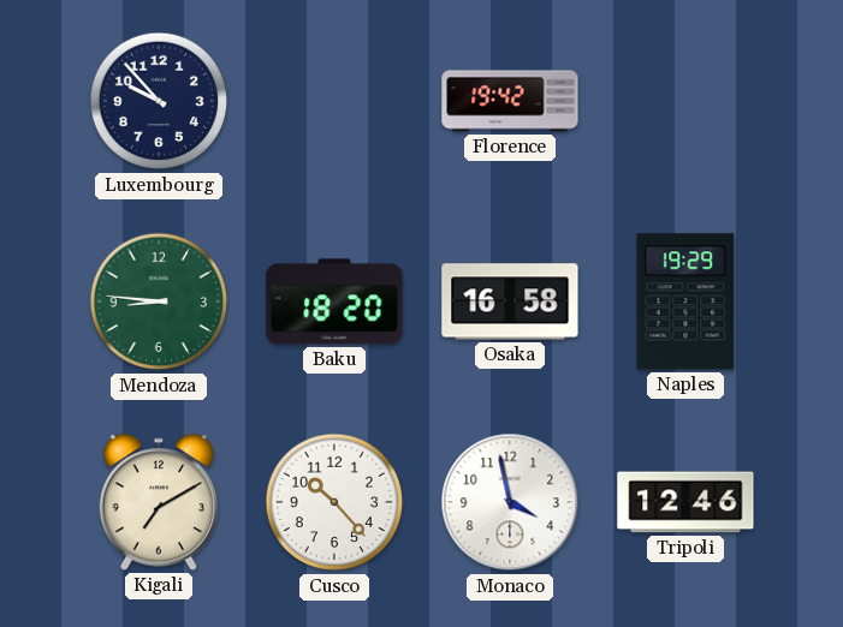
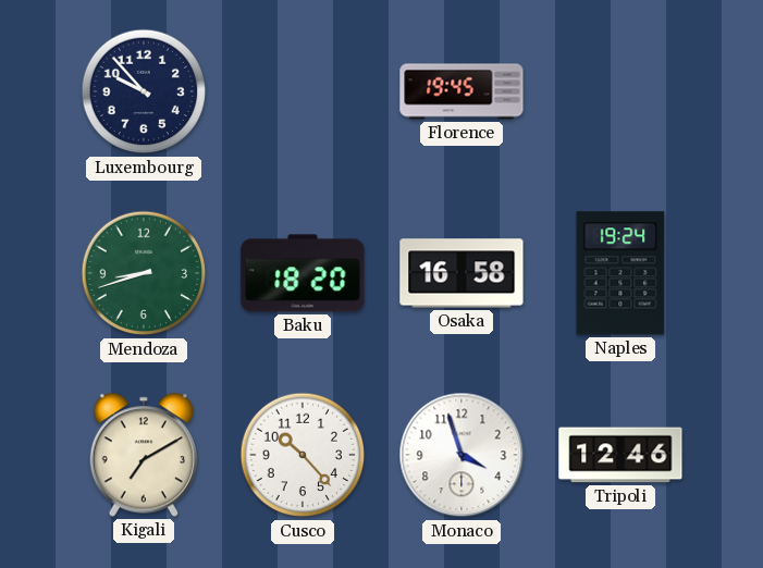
Florence: 19:42 -> 19:45
Mendoza: 8:46 -> 8:42
Naples: 19:29 -> 19:24
Monaco: 3:58 -> 3:57
